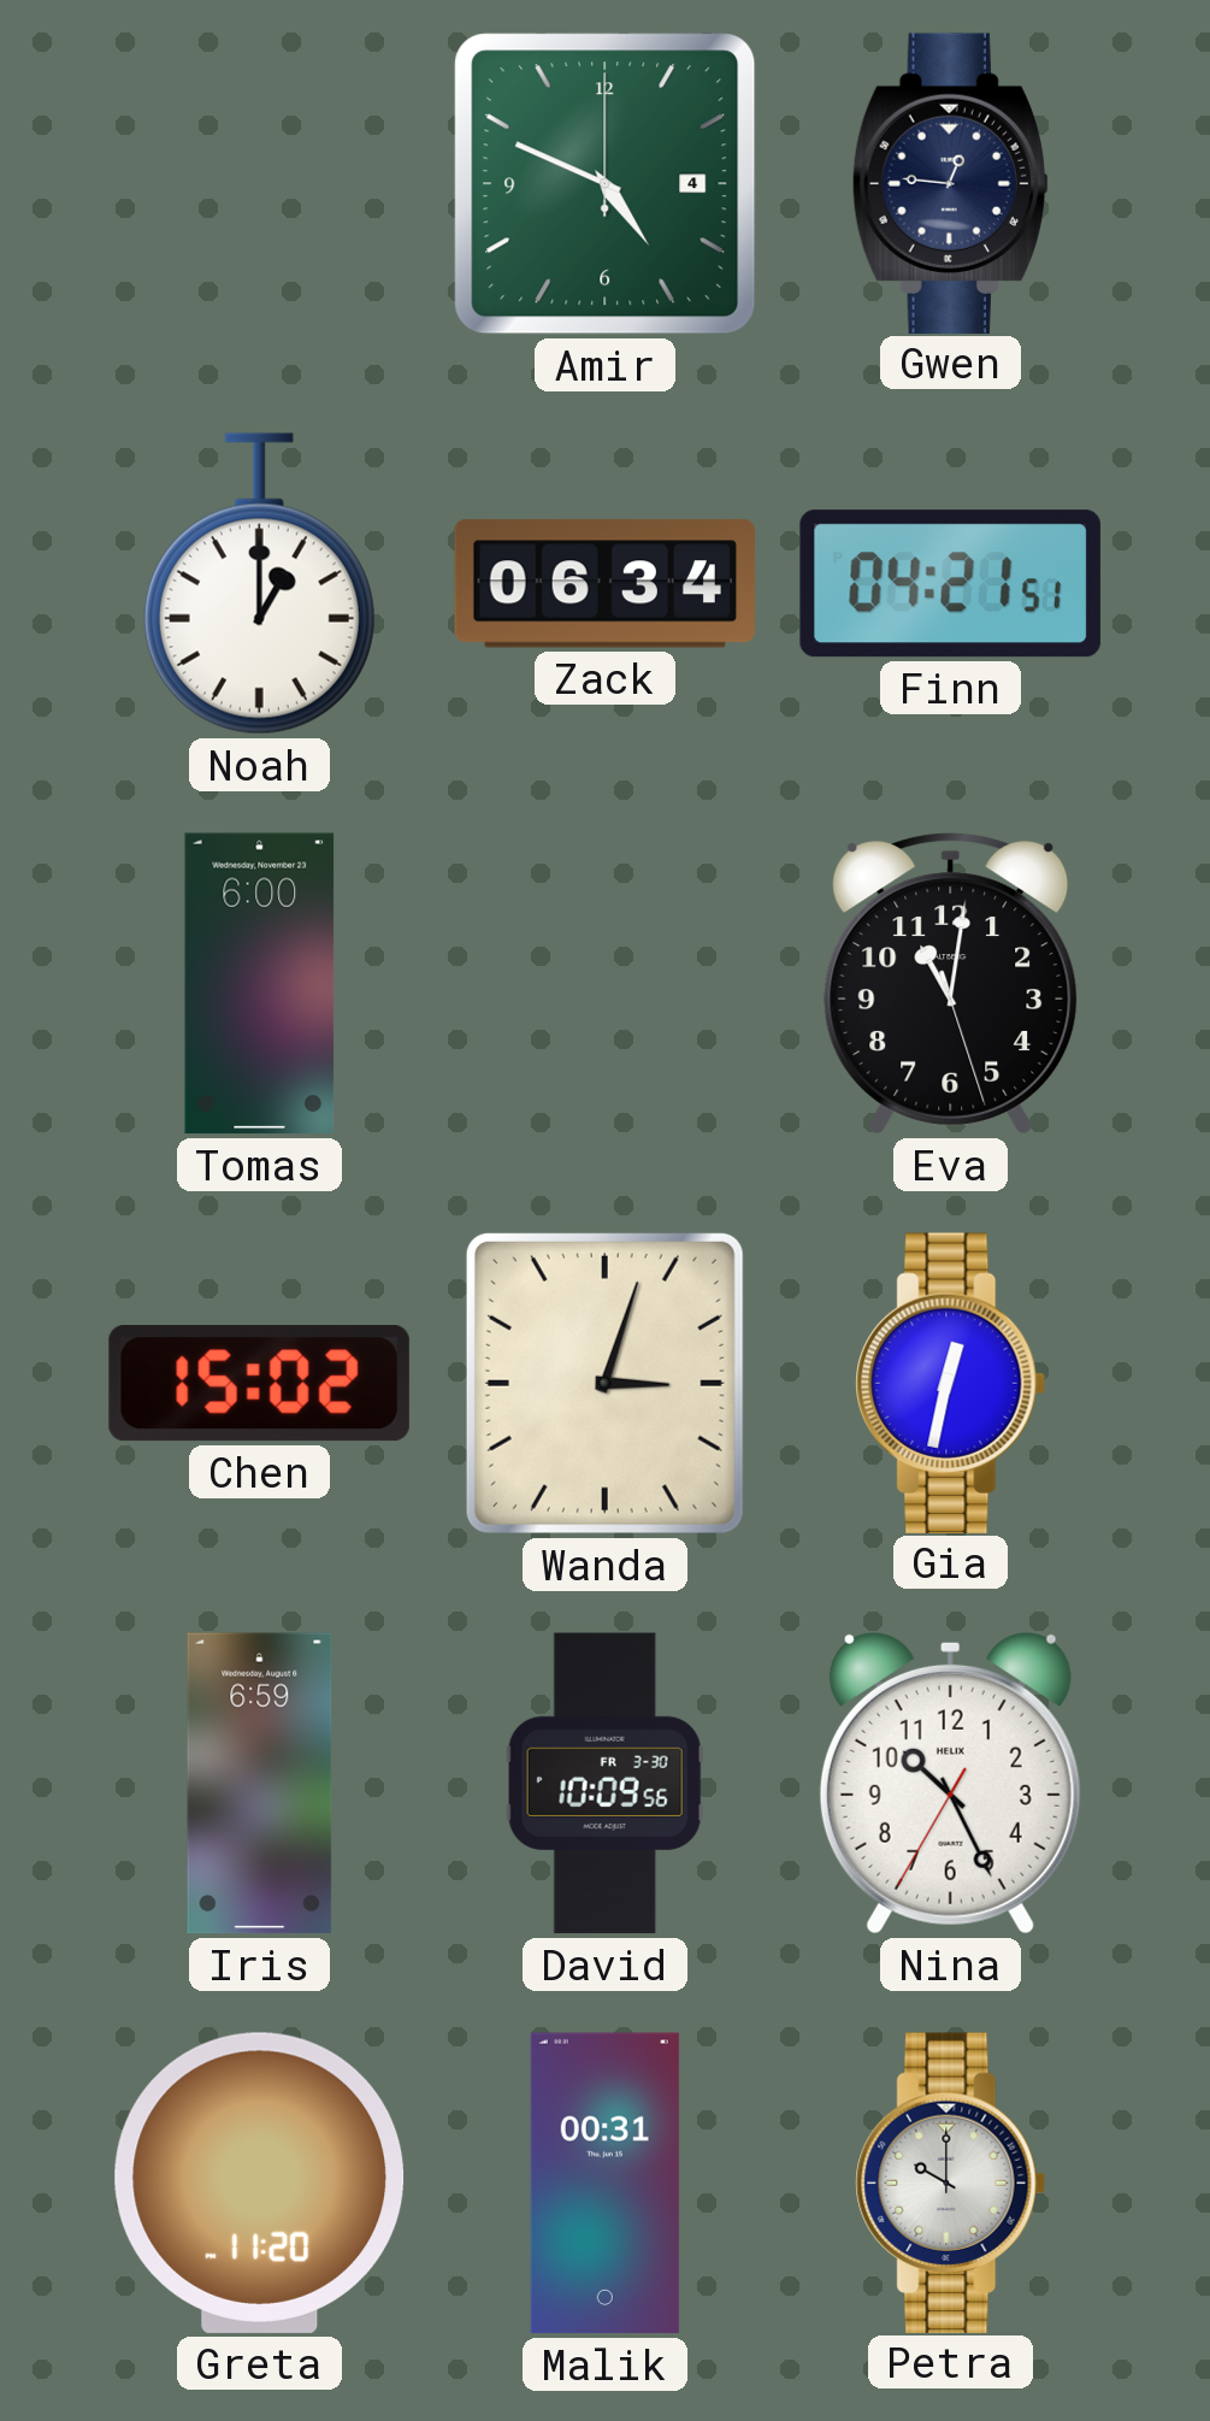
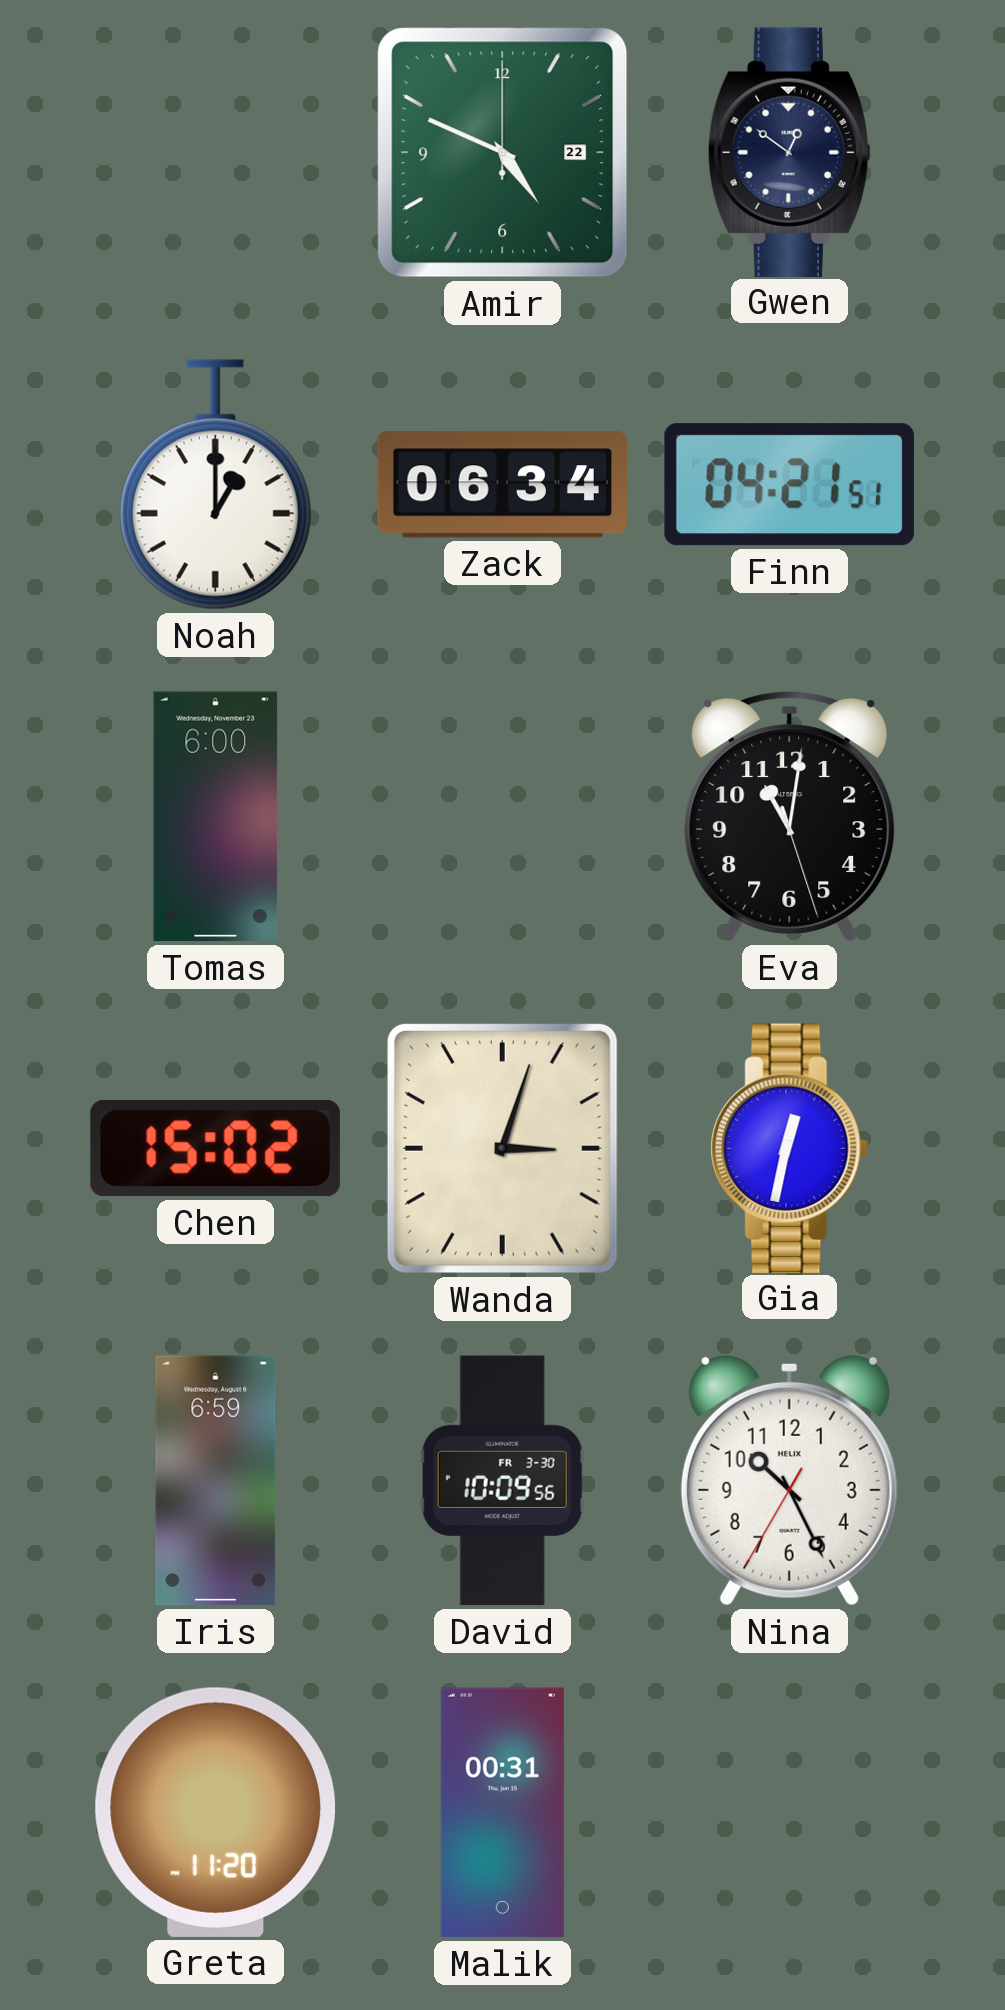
Amir date: 4 -> 22
Gwen: 12:46 -> 12:51
Petra: 10:00 -> none
